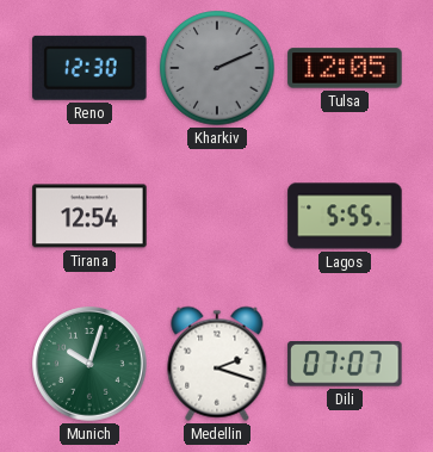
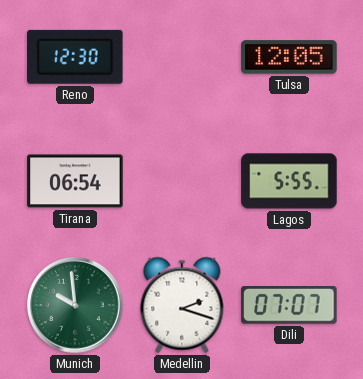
Kharkiv: 2:11 -> none
Tirana: 12:54 -> 06:54
Munich: 10:03 -> 9:59
